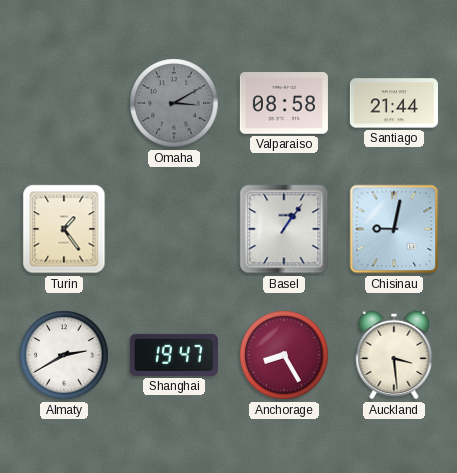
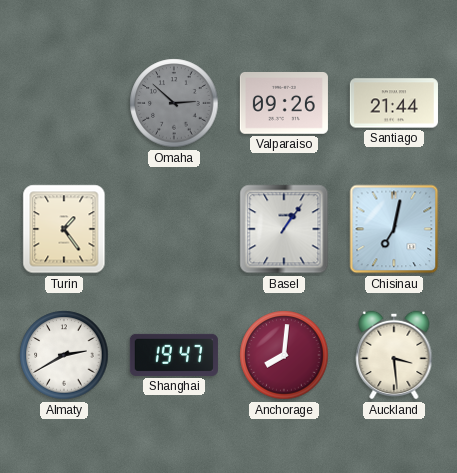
Omaha: 3:10 -> 2:52
Valparaiso: 08:58 -> 09:26
Chisinau: 9:02 -> 7:02
Anchorage: 8:25 -> 8:01
